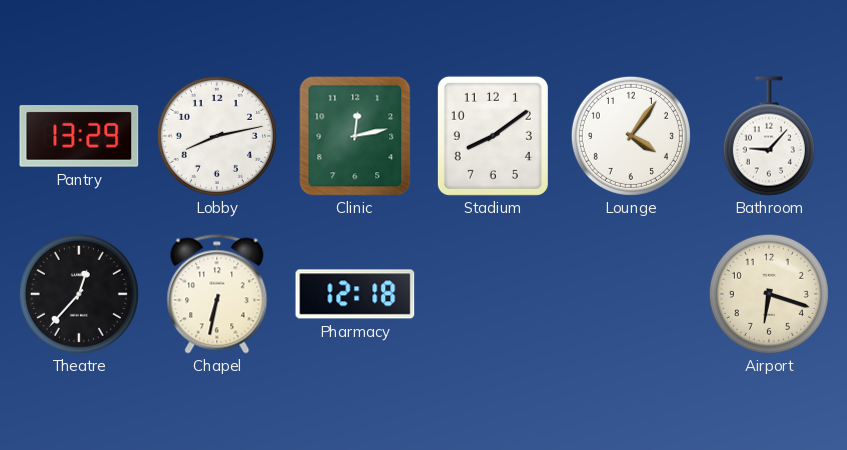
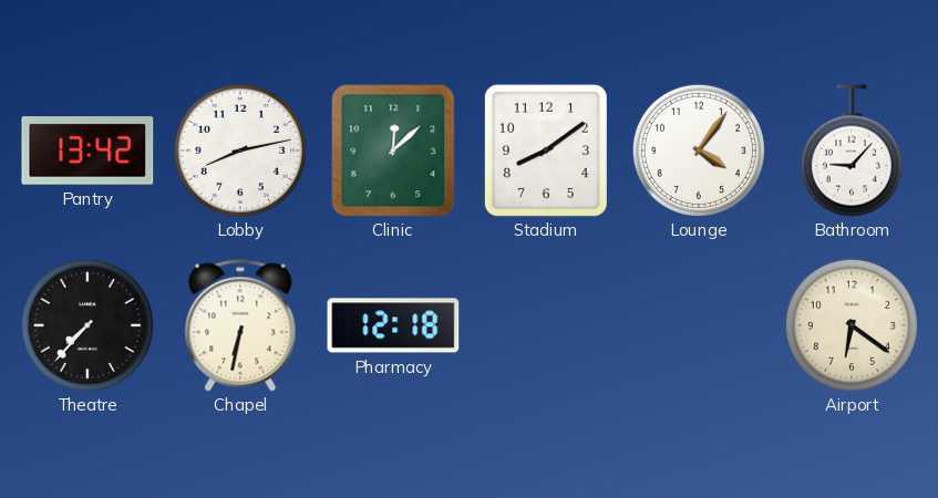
Pantry: 13:29 -> 13:42
Clinic: 12:13 -> 12:08
Theatre: 12:37 -> 7:37
Airport: 6:18 -> 6:21
